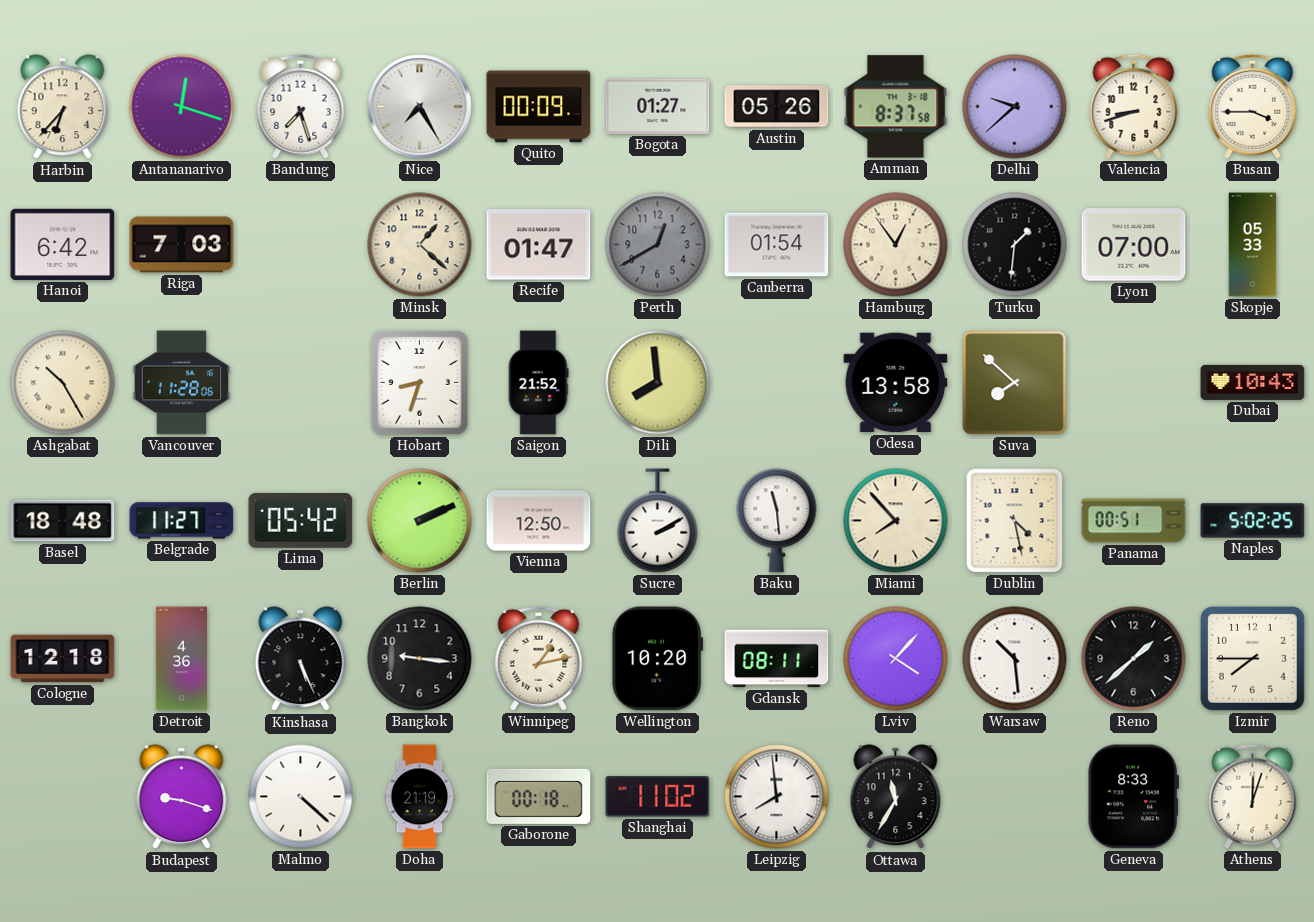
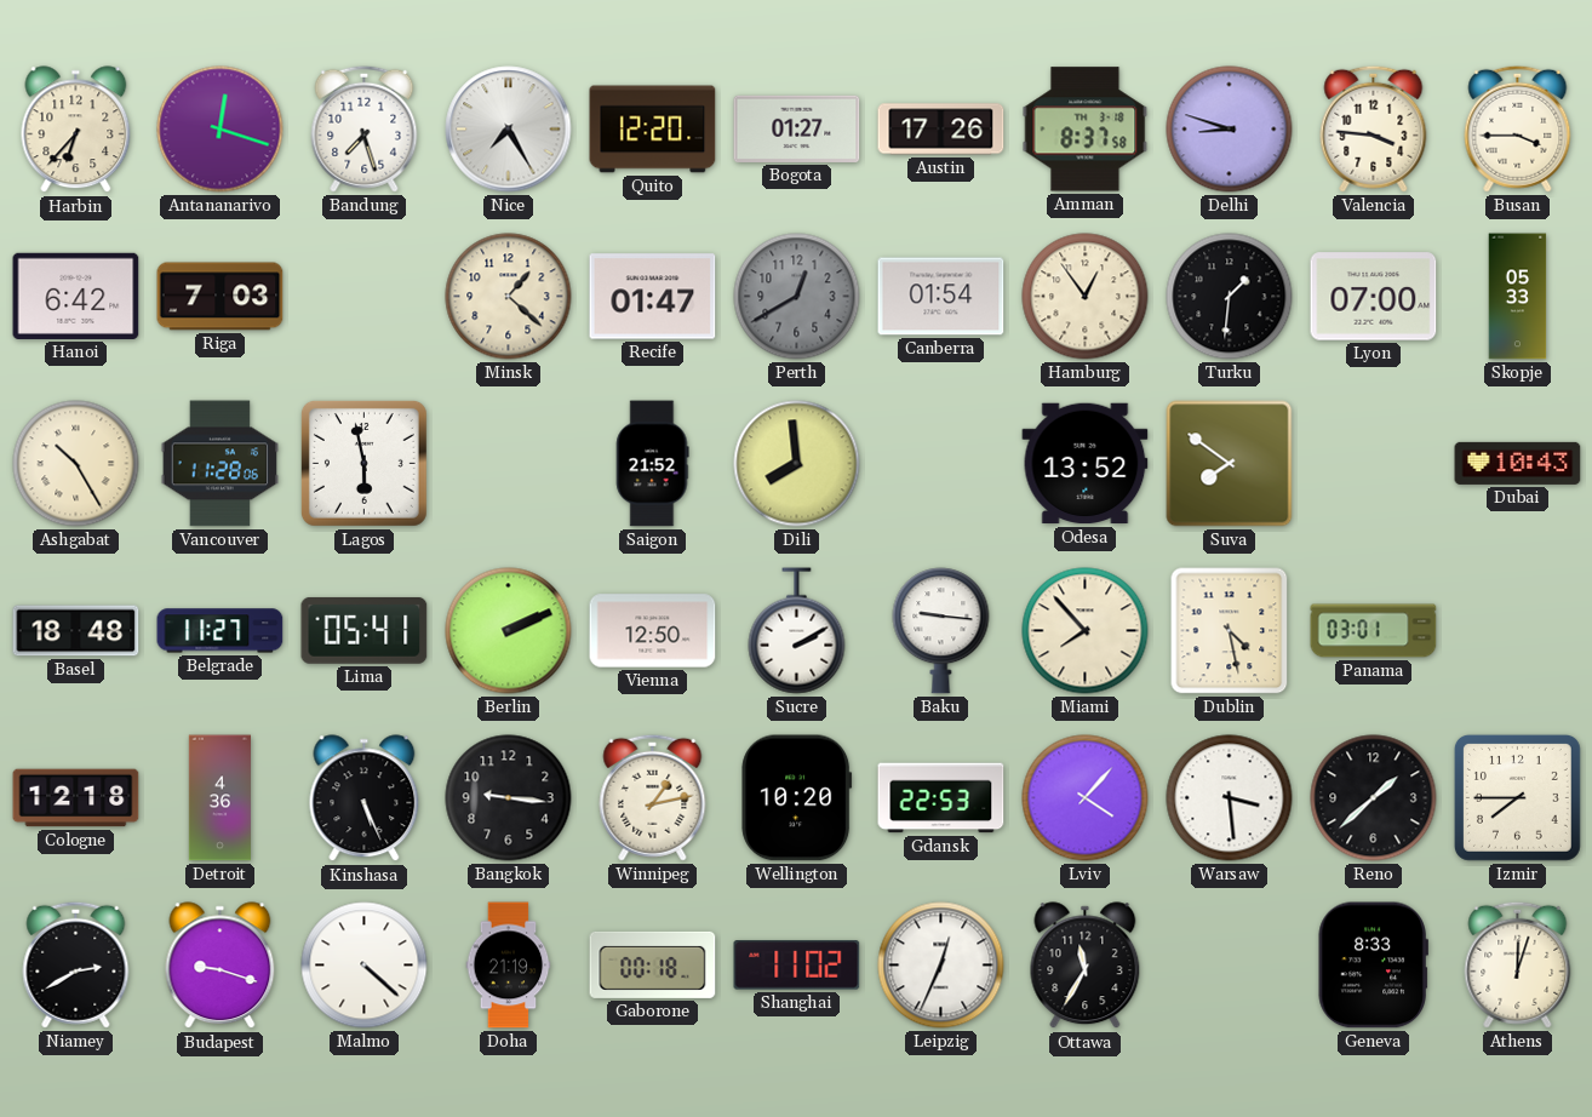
Quito: 00:09 -> 12:20
Austin: 05:26 -> 17:26
Delhi: 9:38 -> 8:48
Valencia: 8:42 -> 3:46
Lagos: none -> 5:58
Hobart: 8:33 -> none
Odesa: 13:58 -> 13:52
Suva: 7:52 -> 7:51
Lima: 05:42 -> 05:41
Baku: 11:29 -> 9:16
Panama: 00:51 -> 03:01
Naples: 5:02 -> none
Gdansk: 08:11 -> 22:53
Warsaw: 10:29 -> 3:29
Niamey: none -> 2:40
Leipzig: 7:59 -> 12:34
